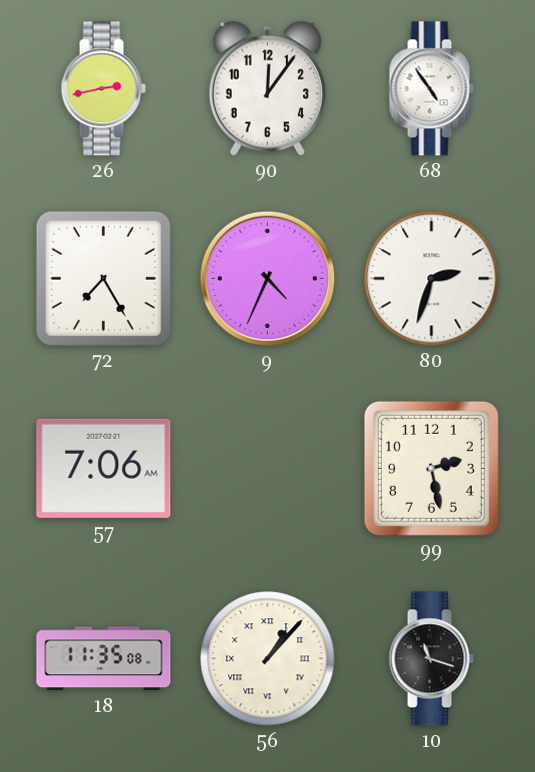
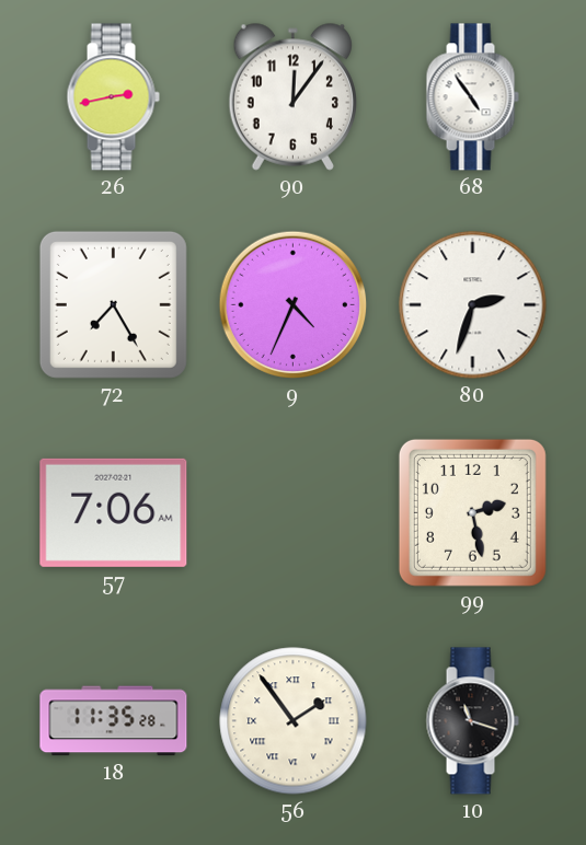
18: 11:35:08 -> 11:35:28
56: 1:07 -> 1:54
